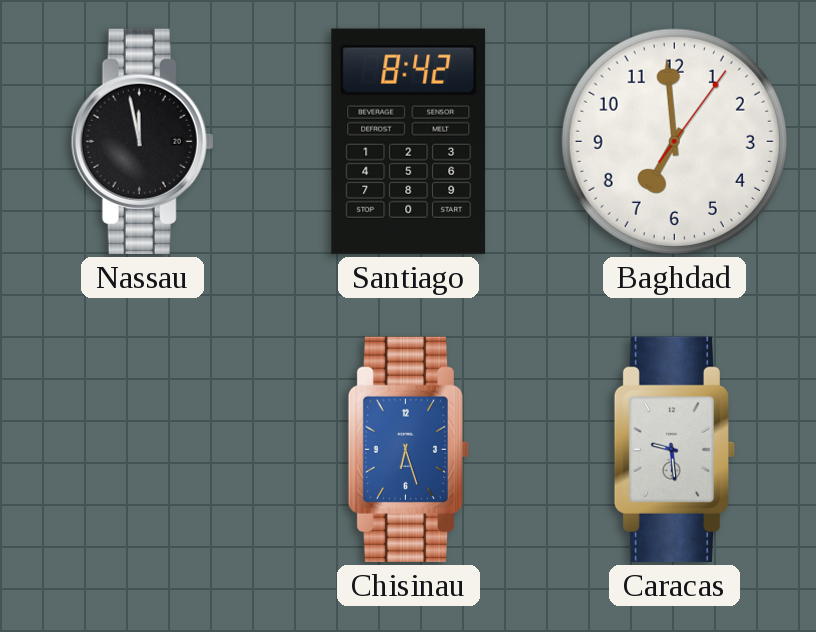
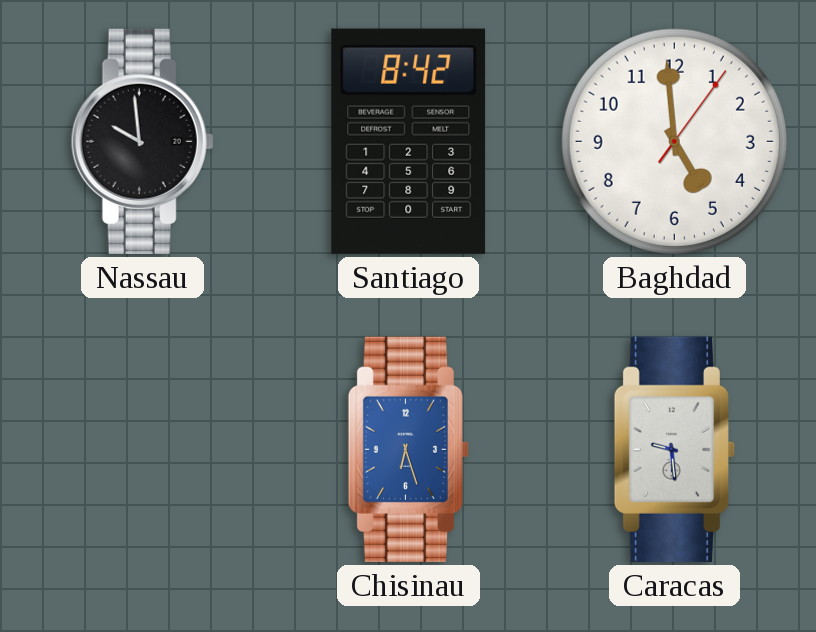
Nassau: 11:58 -> 9:59
Baghdad: 6:59 -> 4:59
